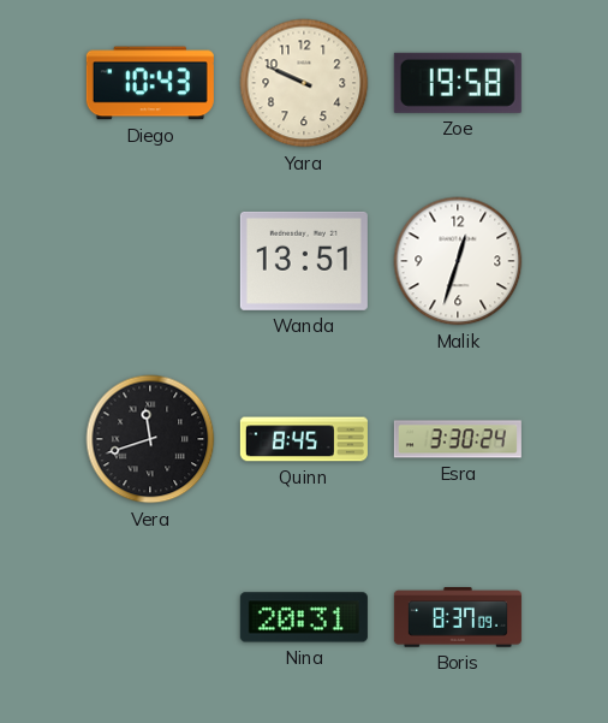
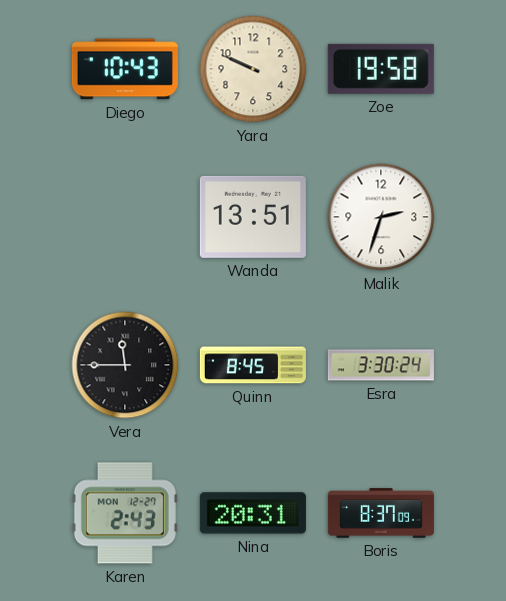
Malik: 12:33 -> 2:33
Vera: 11:42 -> 11:45
Karen: none -> 2:43
